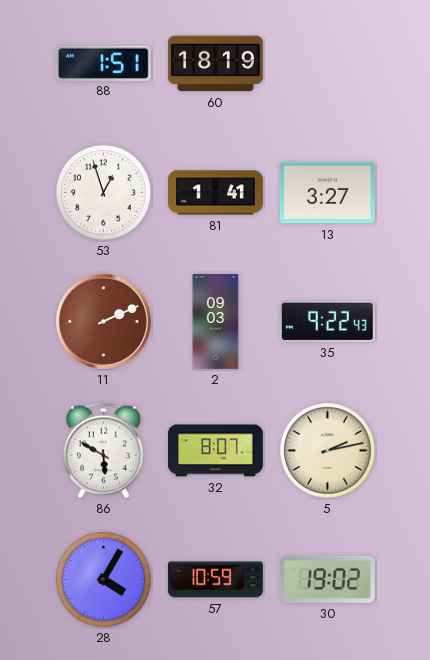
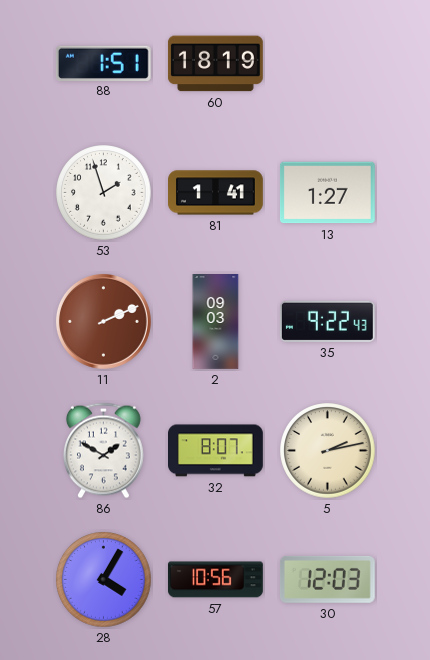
53: 12:57 -> 1:57
13: 3:27 -> 1:27
86: 5:50 -> 1:50
57: 10:59 -> 10:56
30: 19:02 -> 12:03
